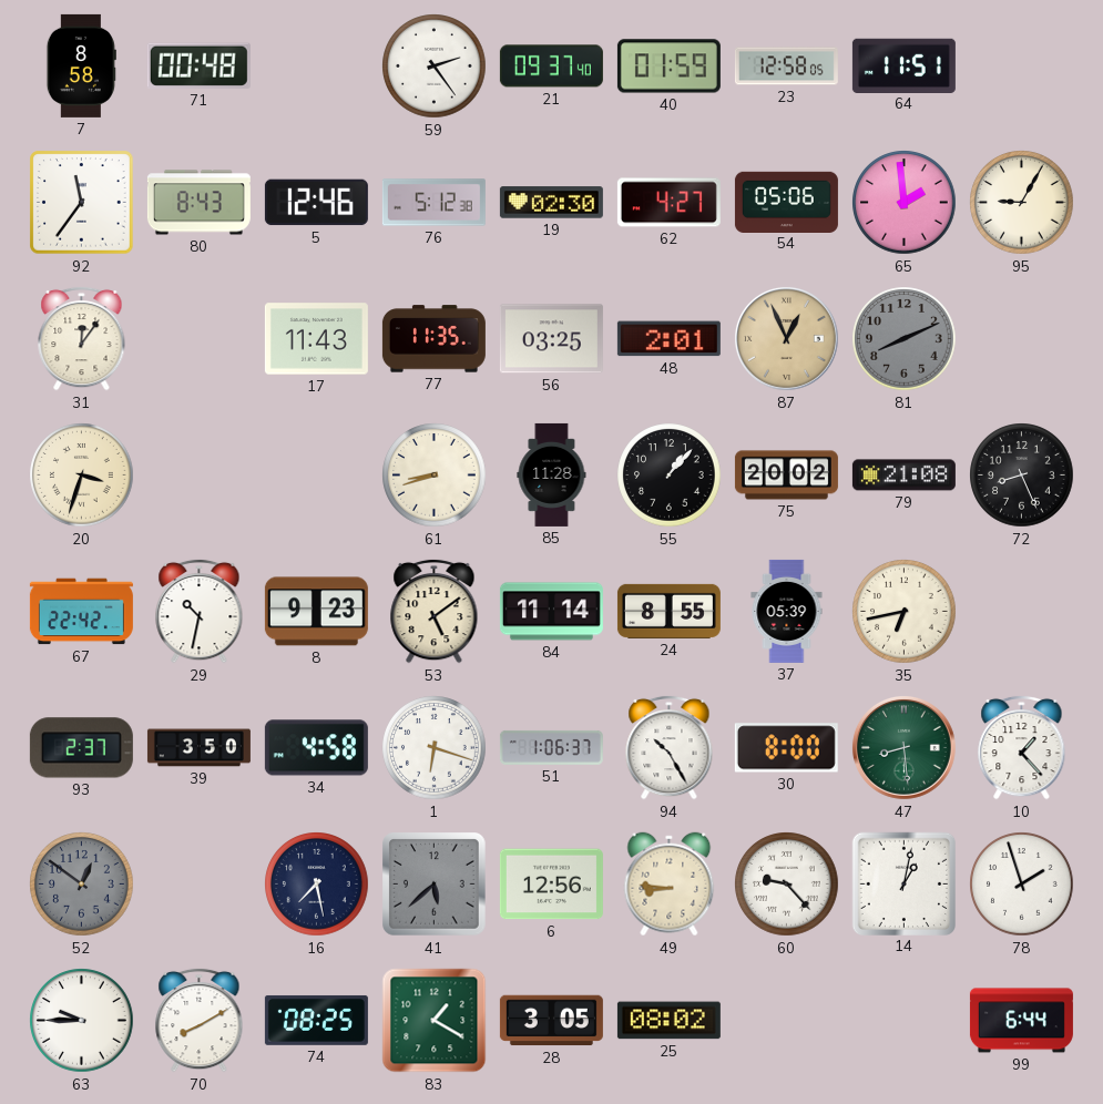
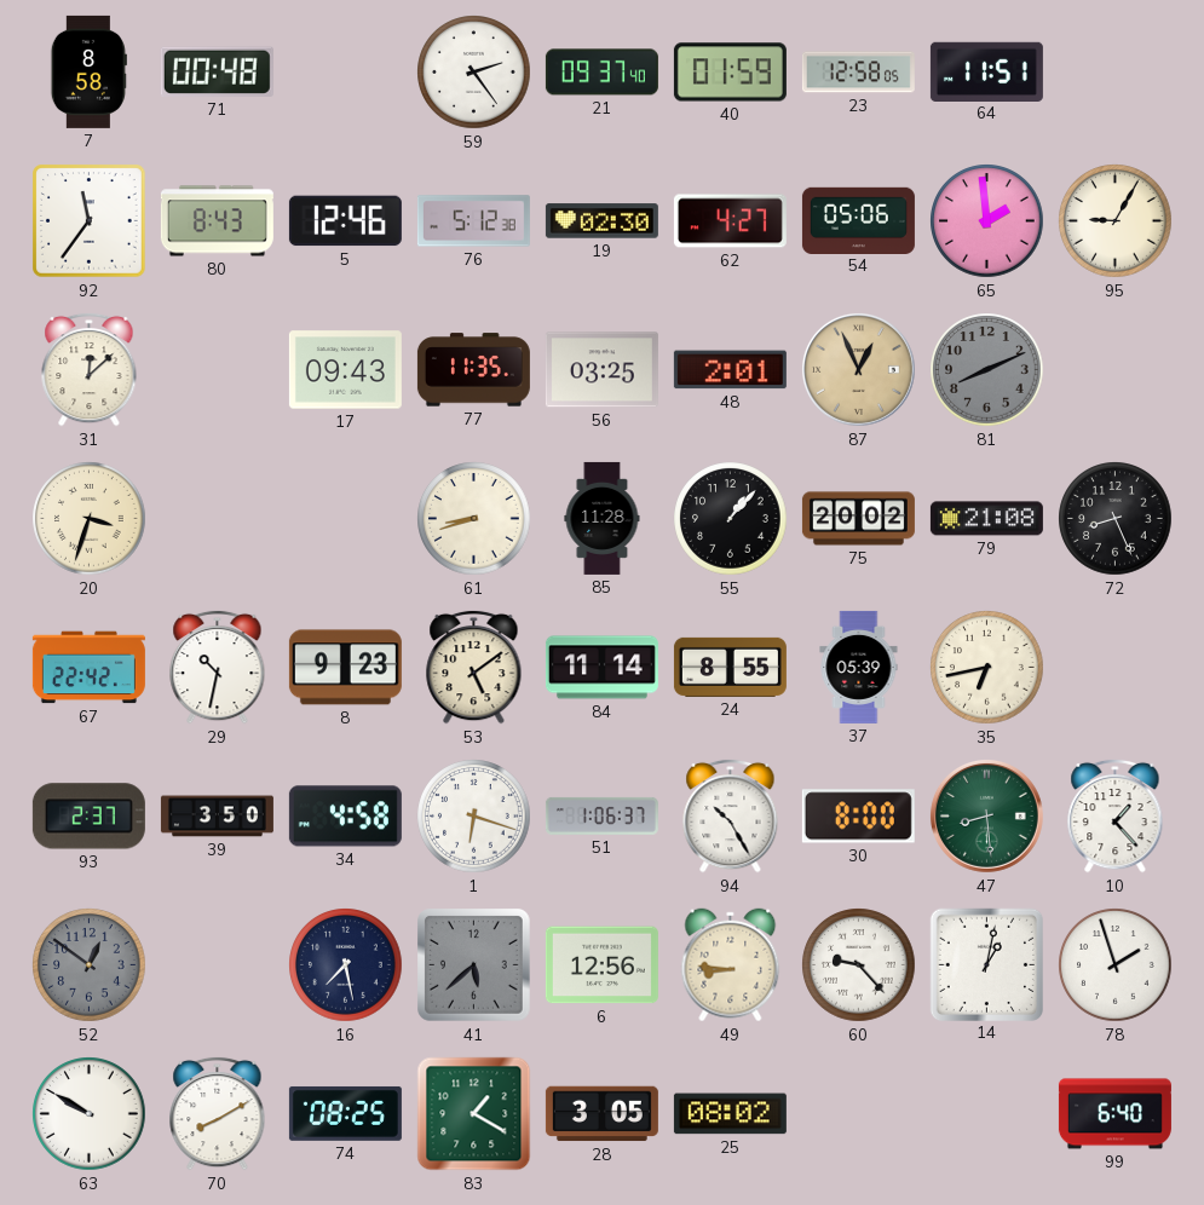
31: 12:06 -> 12:08
17: 11:43 -> 09:43
63: 9:45 -> 9:50
99: 6:44 -> 6:40
